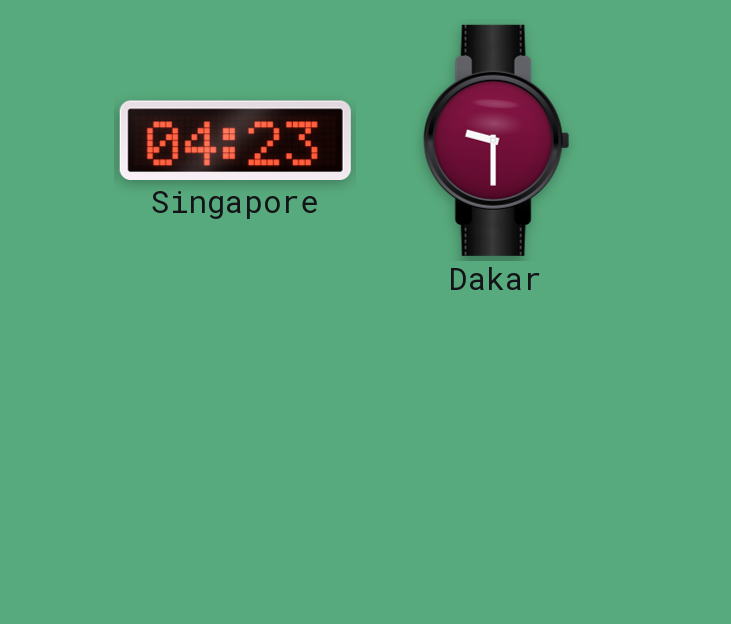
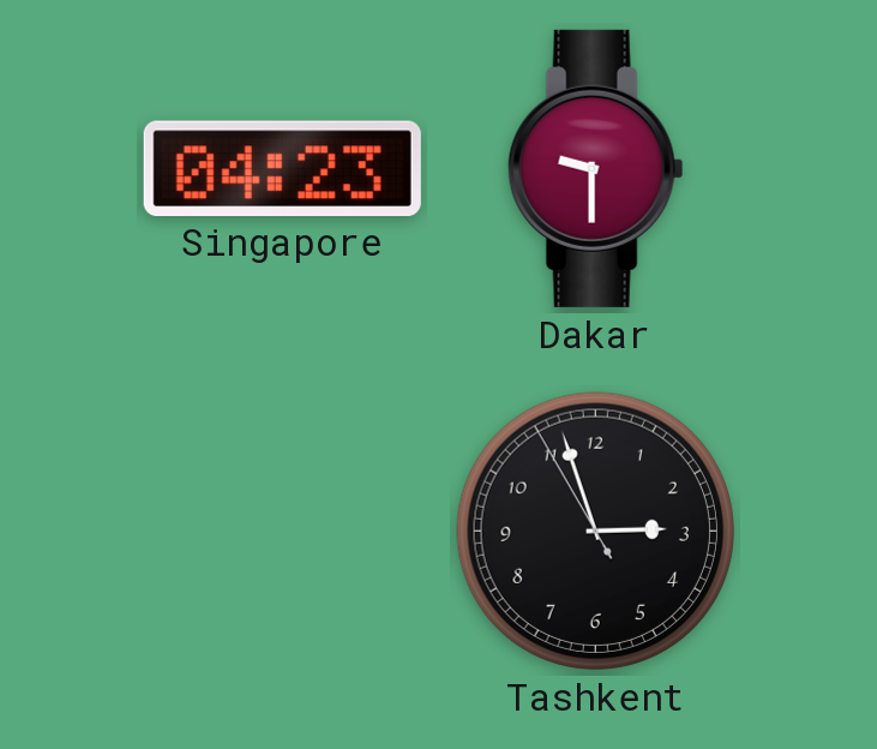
Tashkent: none -> 2:56
